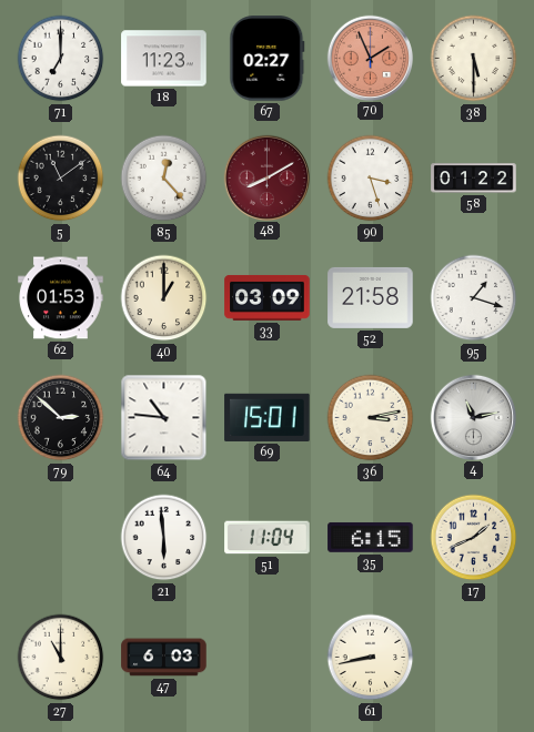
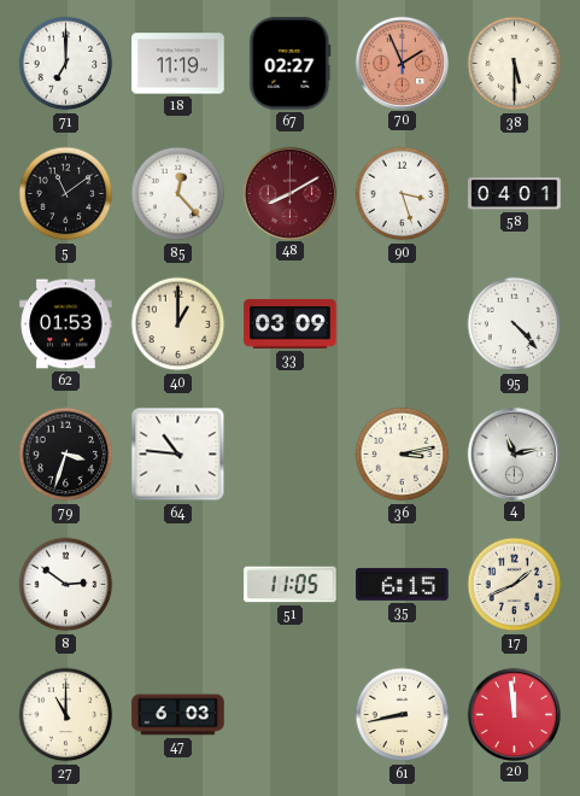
18: 11:23 -> 11:19
58: 01:22 -> 04:01
52: 21:58 -> none
95: 1:18 -> 4:23
79: 2:52 -> 3:33
69: 15:01 -> none
8: none -> 2:51
21: 5:59 -> none
51: 11:04 -> 11:05
20: none -> 11:59
